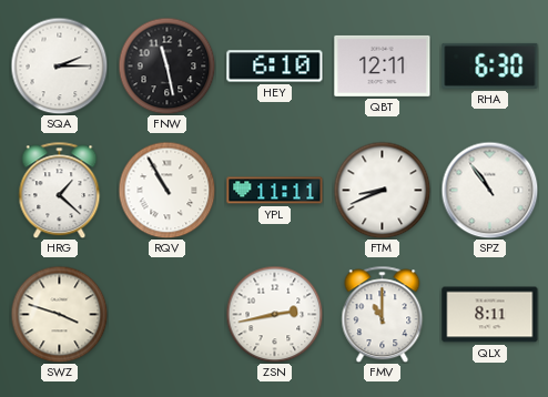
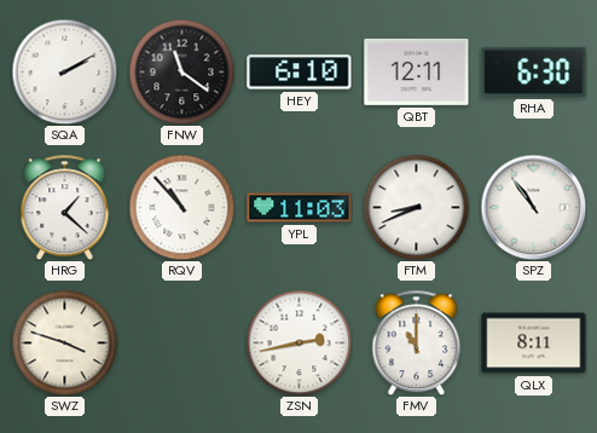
SQA: 2:15 -> 2:10
FNW: 11:28 -> 11:21
RQV: 10:55 -> 10:53
YPL: 11:11 -> 11:03
